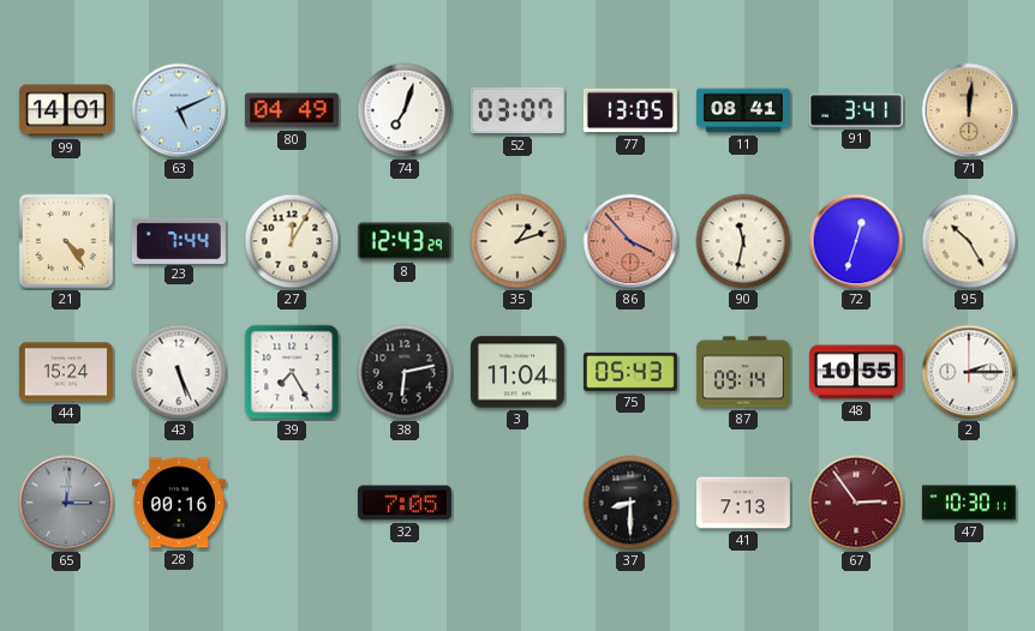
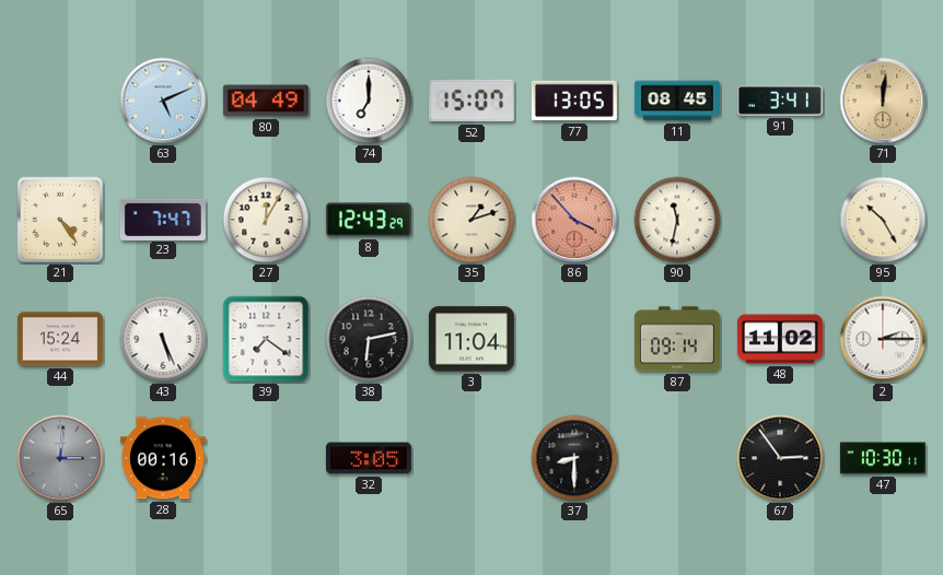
99: 14:01 -> none
74: 7:03 -> 7:00
52: 03:07 -> 15:07
11: 08:41 -> 08:45
23: 7:44 -> 7:47
72: 12:33 -> none
39: 7:25 -> 7:21
75: 05:43 -> none
48: 10:55 -> 11:02
32: 7:05 -> 3:05
41: 7:13 -> none
67 dial: burgundy -> black
